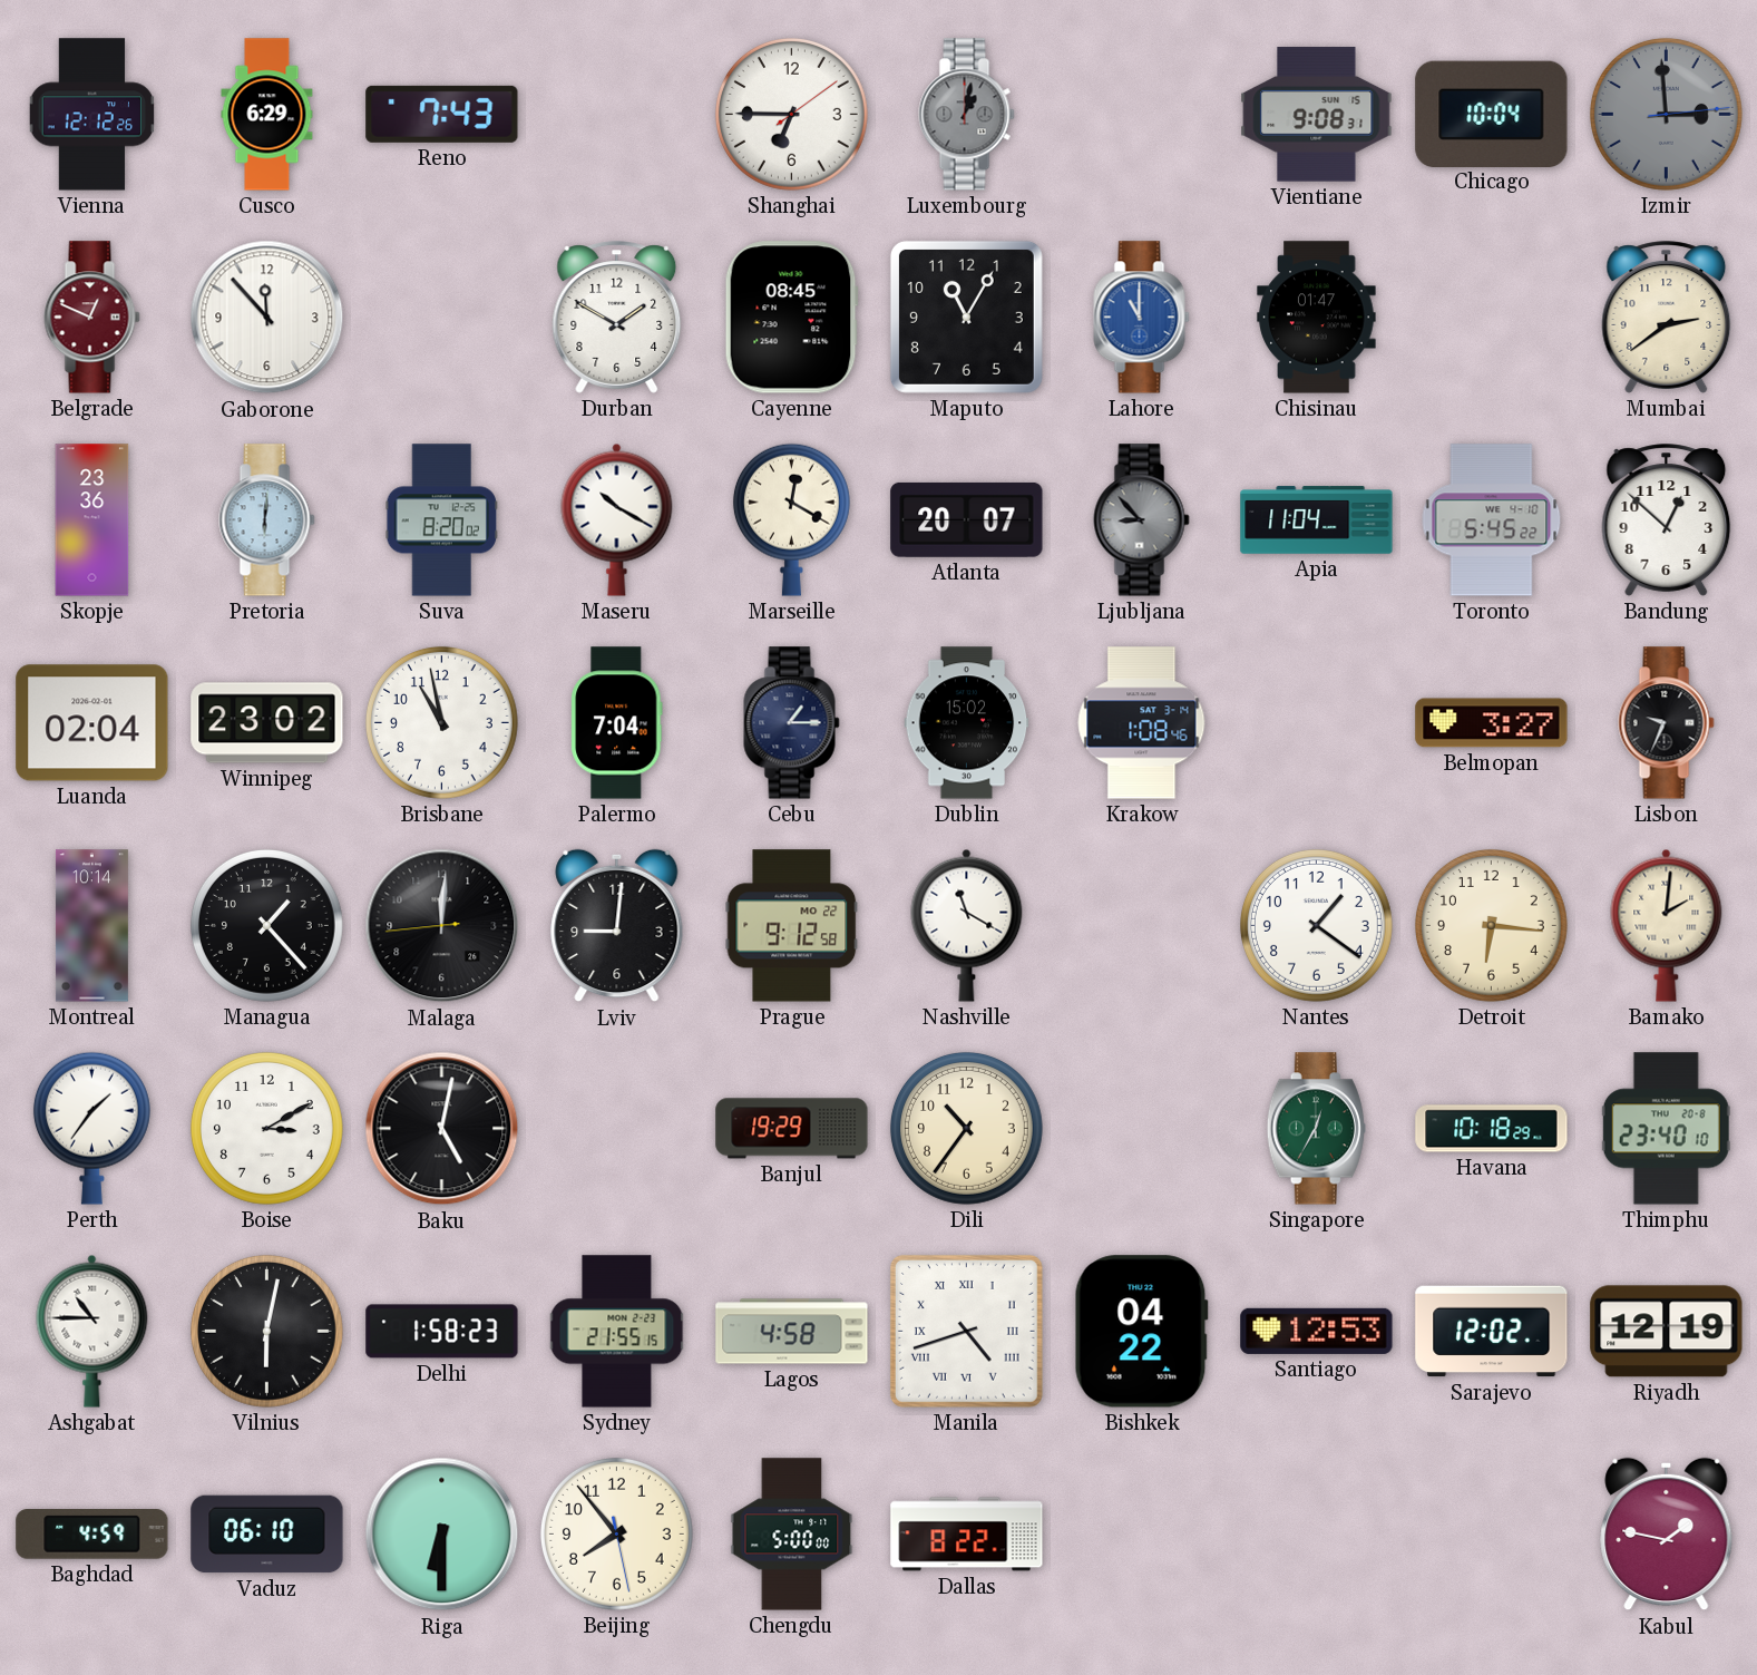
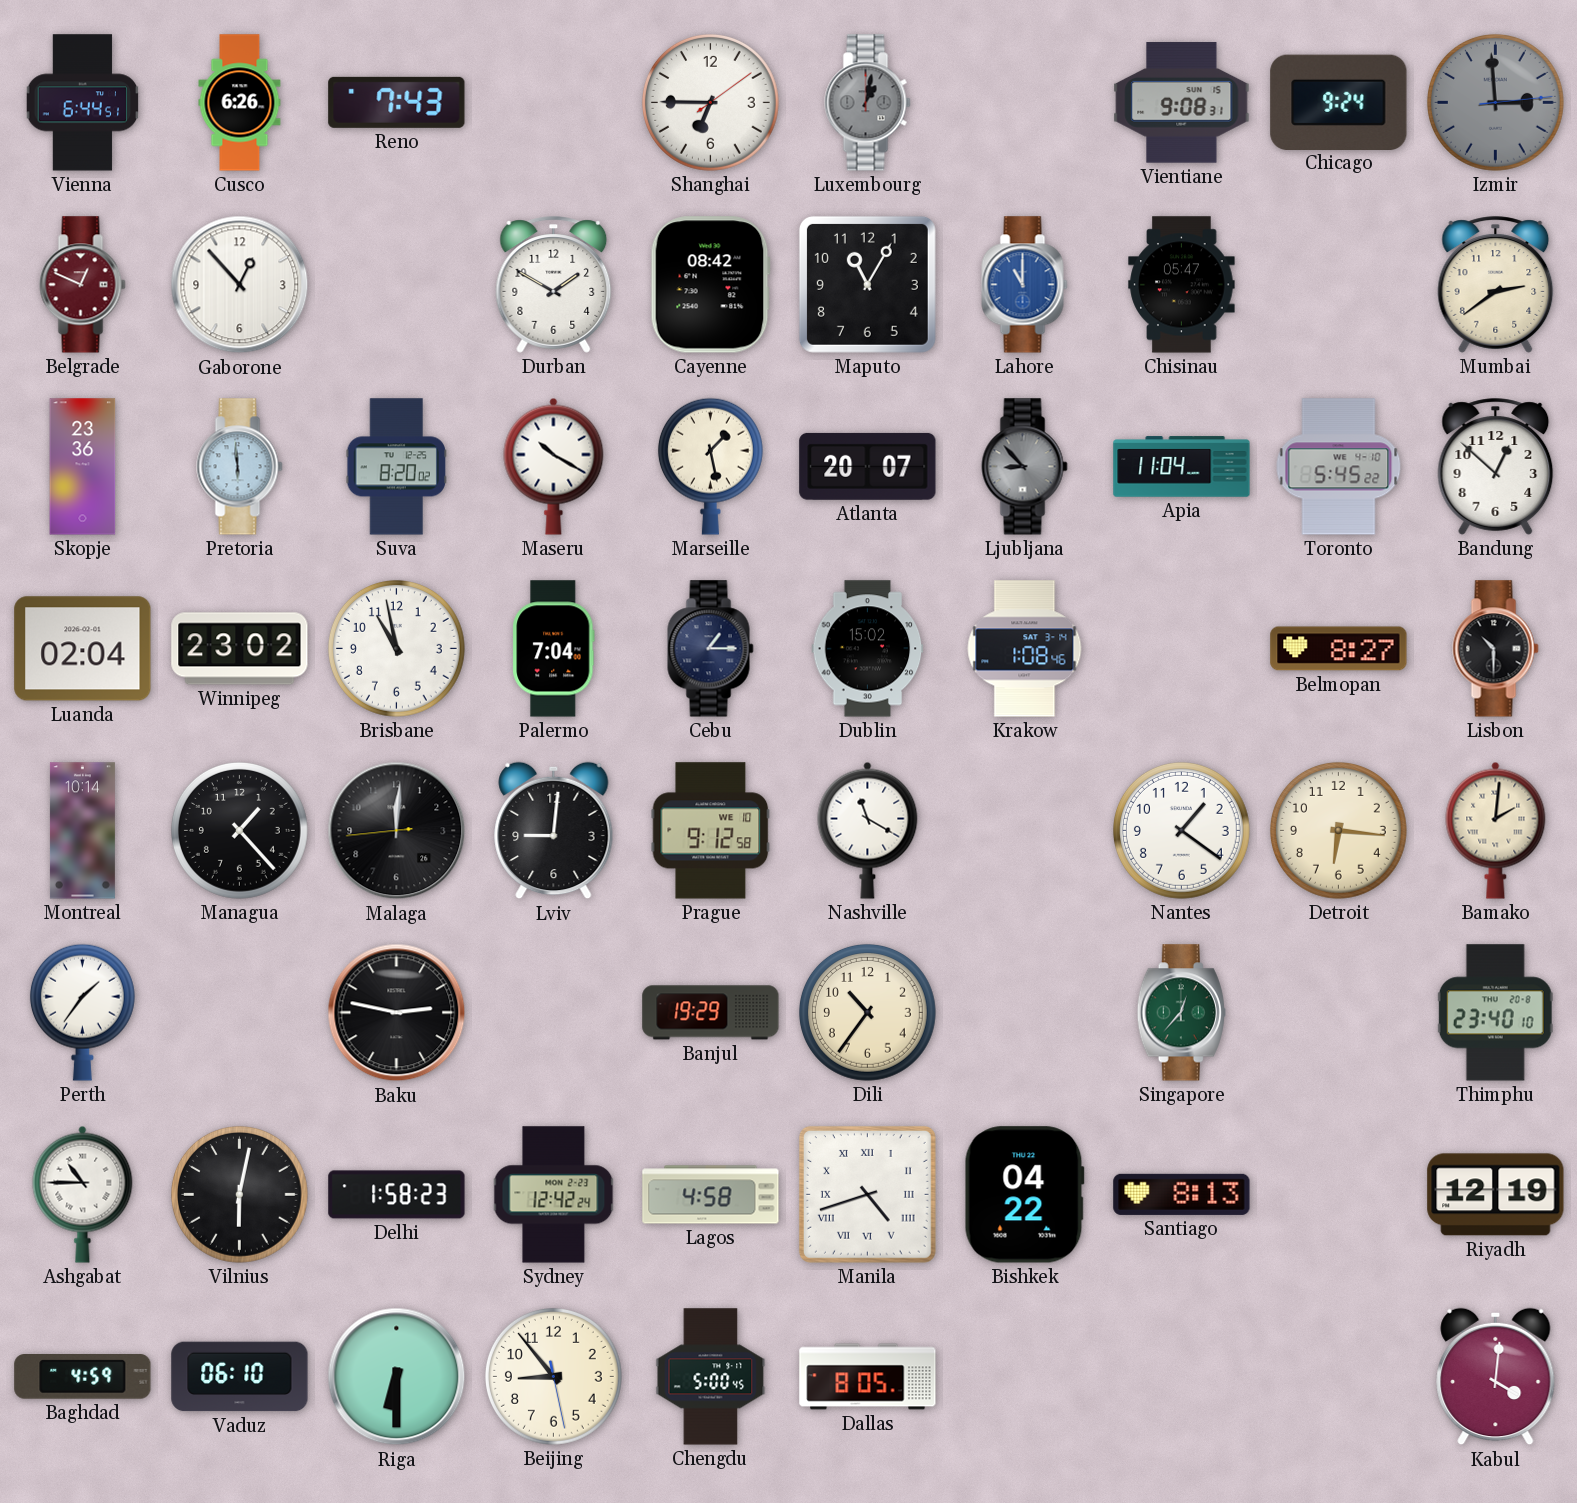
Vienna: 12:12 -> 6:44
Cusco: 6:29 -> 6:26
Chicago: 10:04 -> 9:24
Gaborone: 11:53 -> 12:53
Cayenne: 08:45 -> 08:42
Chisinau: 01:47 -> 05:47
Pretoria: 6:01 -> 5:59
Marseille: 12:20 -> 1:28
Belmopan: 3:27 -> 8:27
Lisbon: 9:34 -> 10:30
Prague date: MO 22 -> WE 10
Boise: 3:10 -> none
Baku: 5:02 -> 2:47
Singapore: 12:35 -> 12:37
Havana: 10:18 -> none
Sydney: 21:55 -> 12:42
Santiago: 12:53 -> 8:13
Sarajevo: 12:02 -> none
Beijing: 7:53 -> 8:53
Chengdu: 5:00:00 -> 5:00:45
Dallas: 8:22 -> 8:05
Kabul: 1:47 -> 4:01
